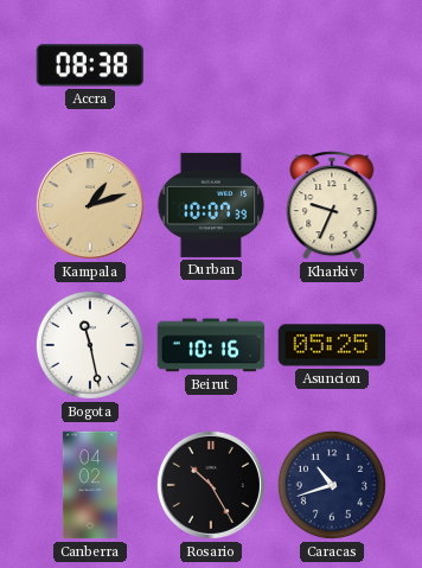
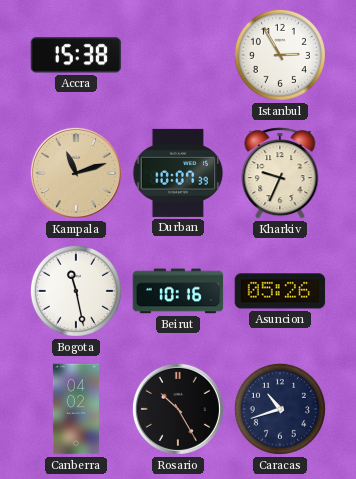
Accra: 08:38 -> 15:38
Istanbul: none -> 2:55
Kampala: 1:12 -> 11:12
Asuncion: 05:25 -> 05:26
